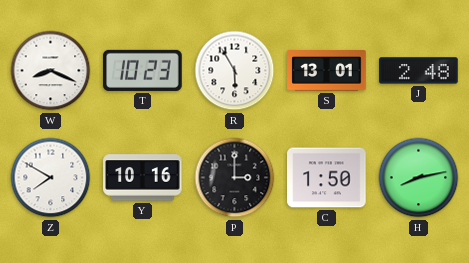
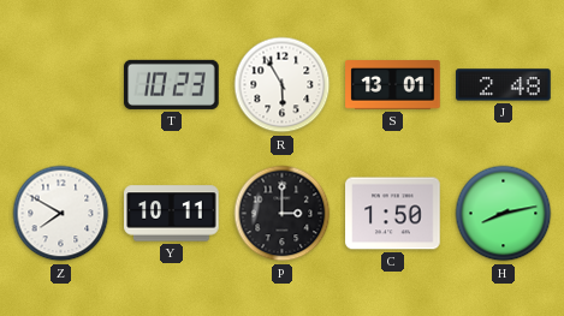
W: 8:19 -> none
Y: 10:16 -> 10:11
